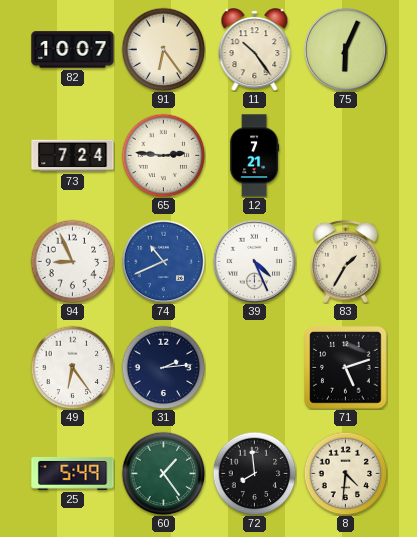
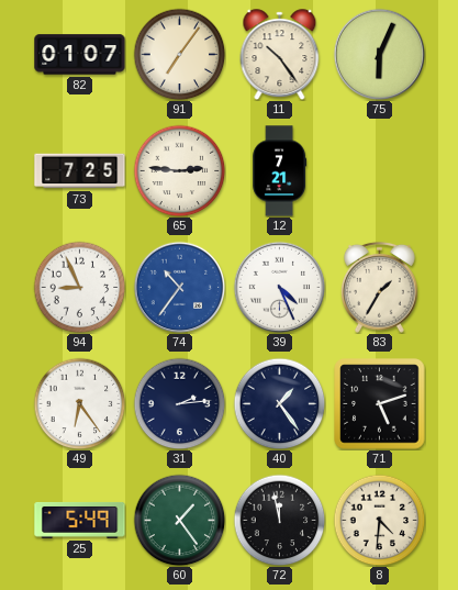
82: 10:07 -> 01:07
91: 6:24 -> 7:06
73: 7:24 -> 7:25
74: 10:41 -> 10:36
40: none -> 1:24
72: 7:59 -> 11:58
